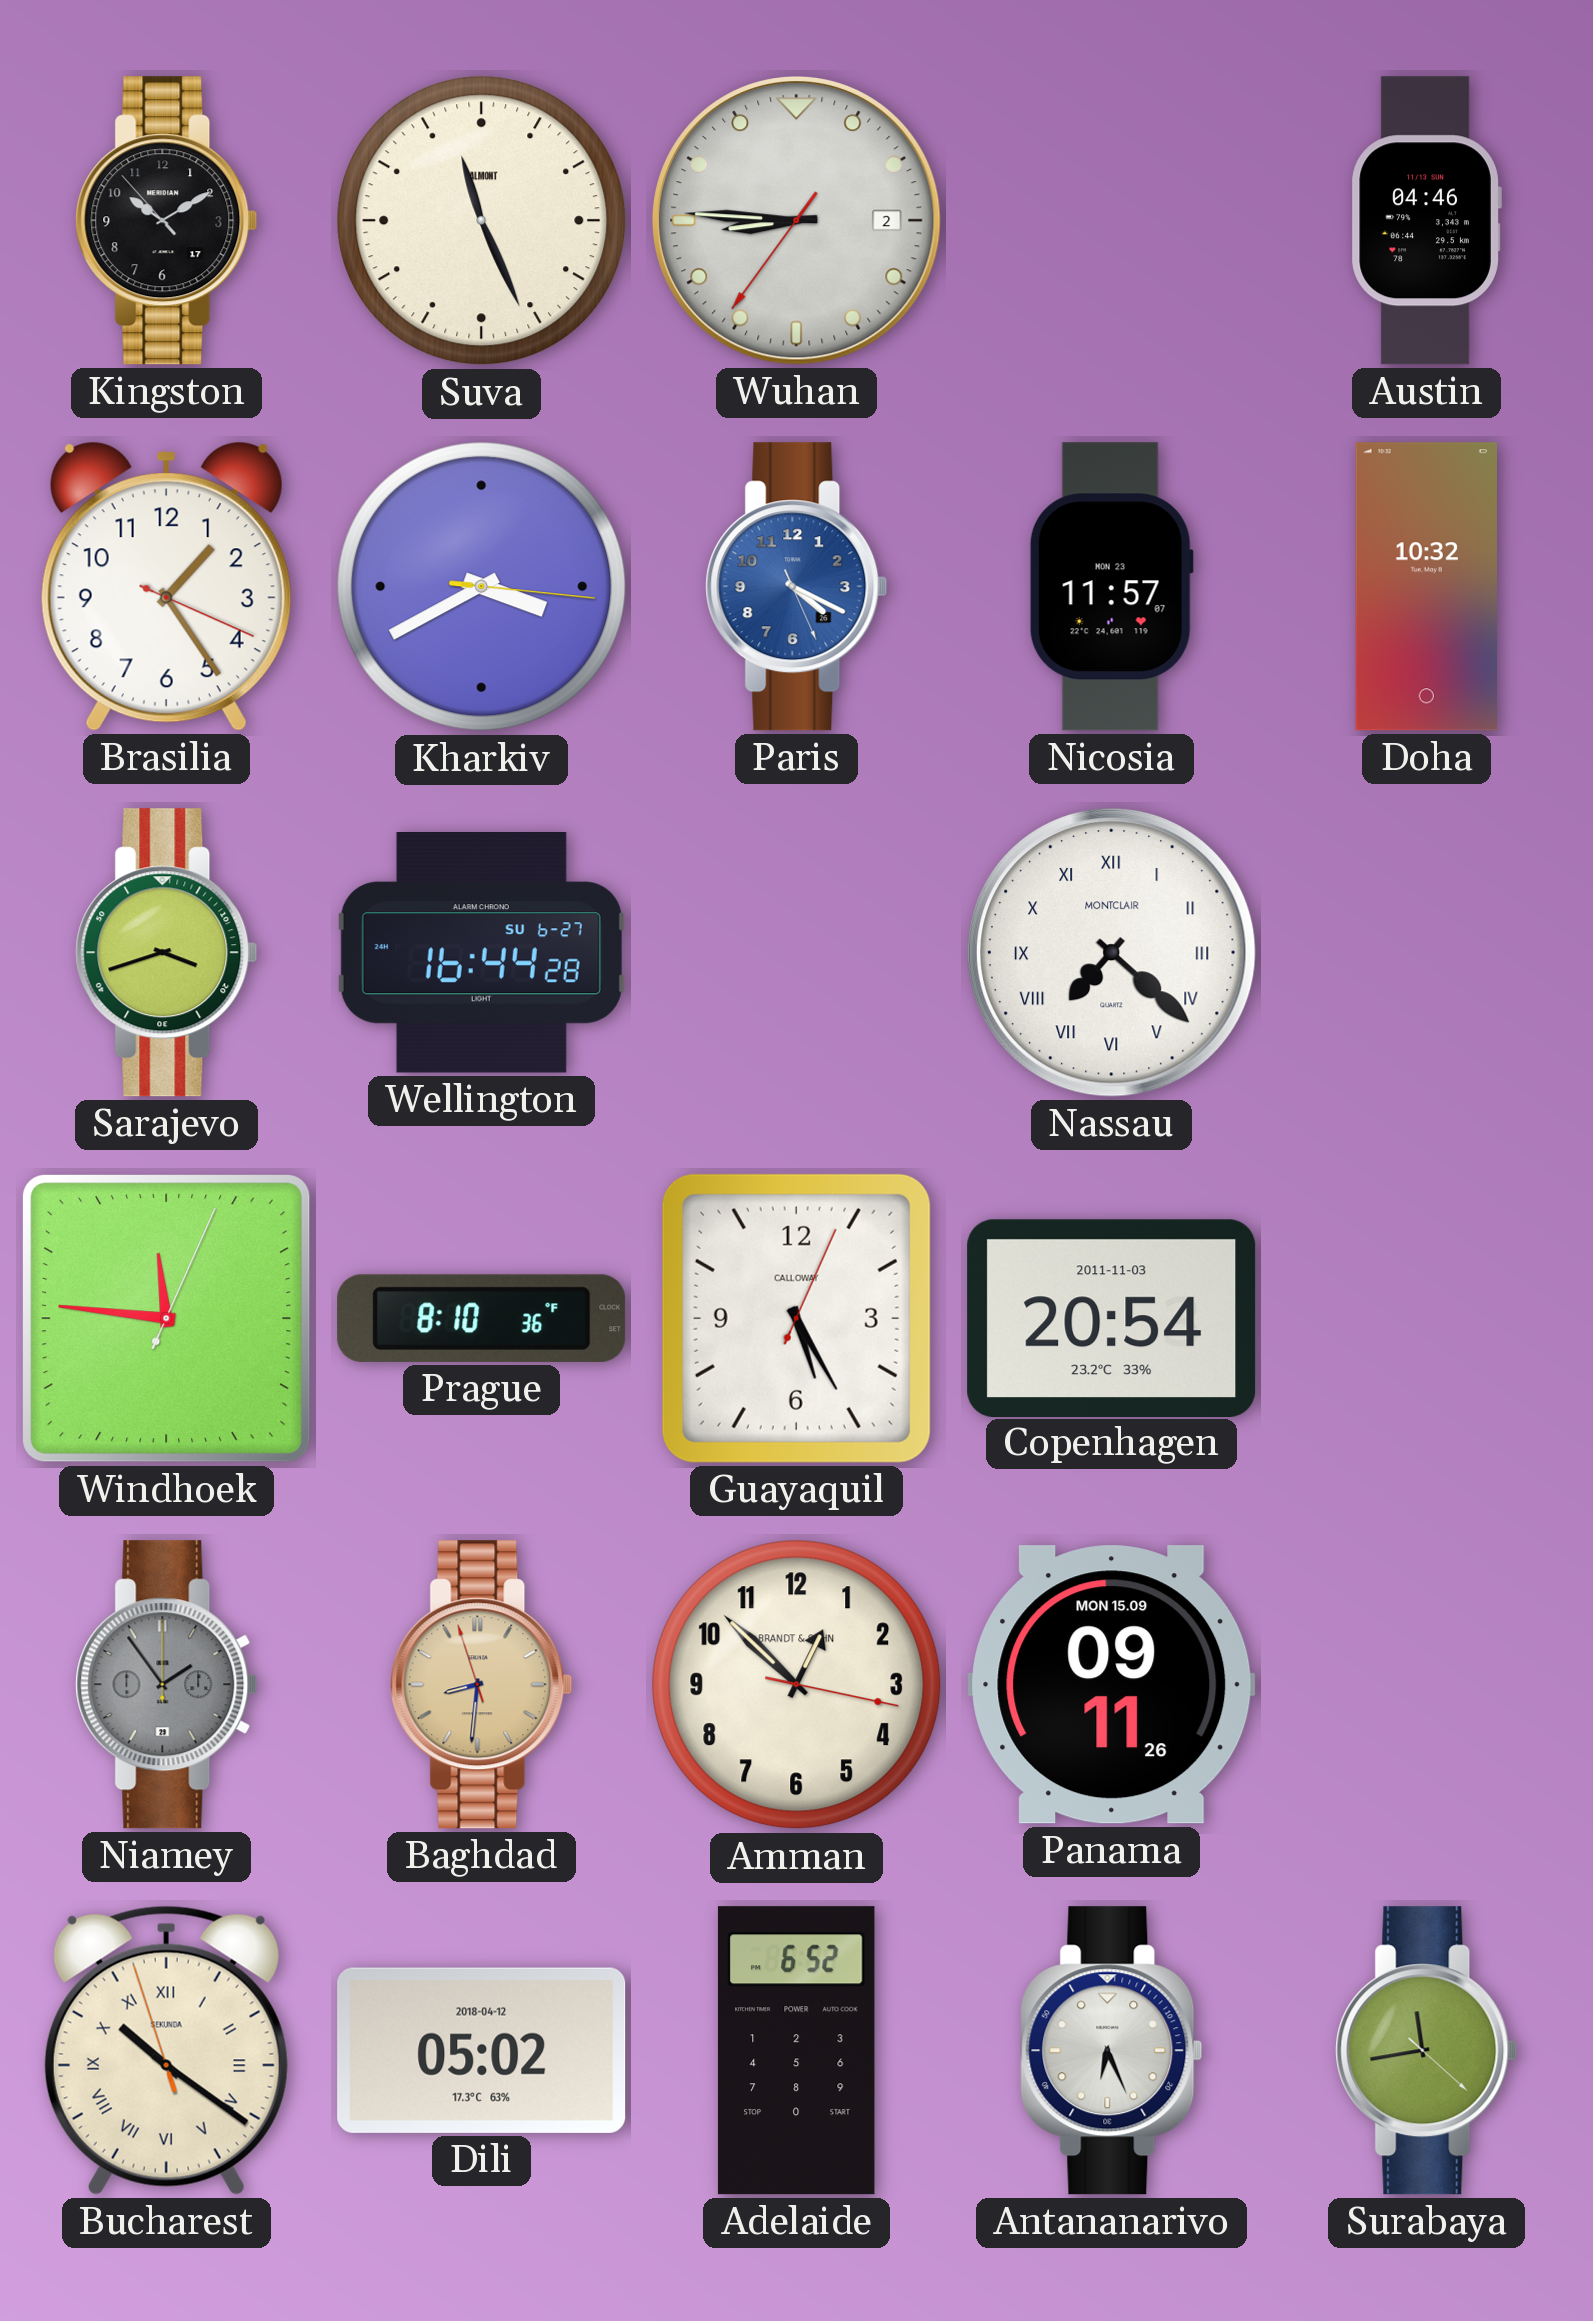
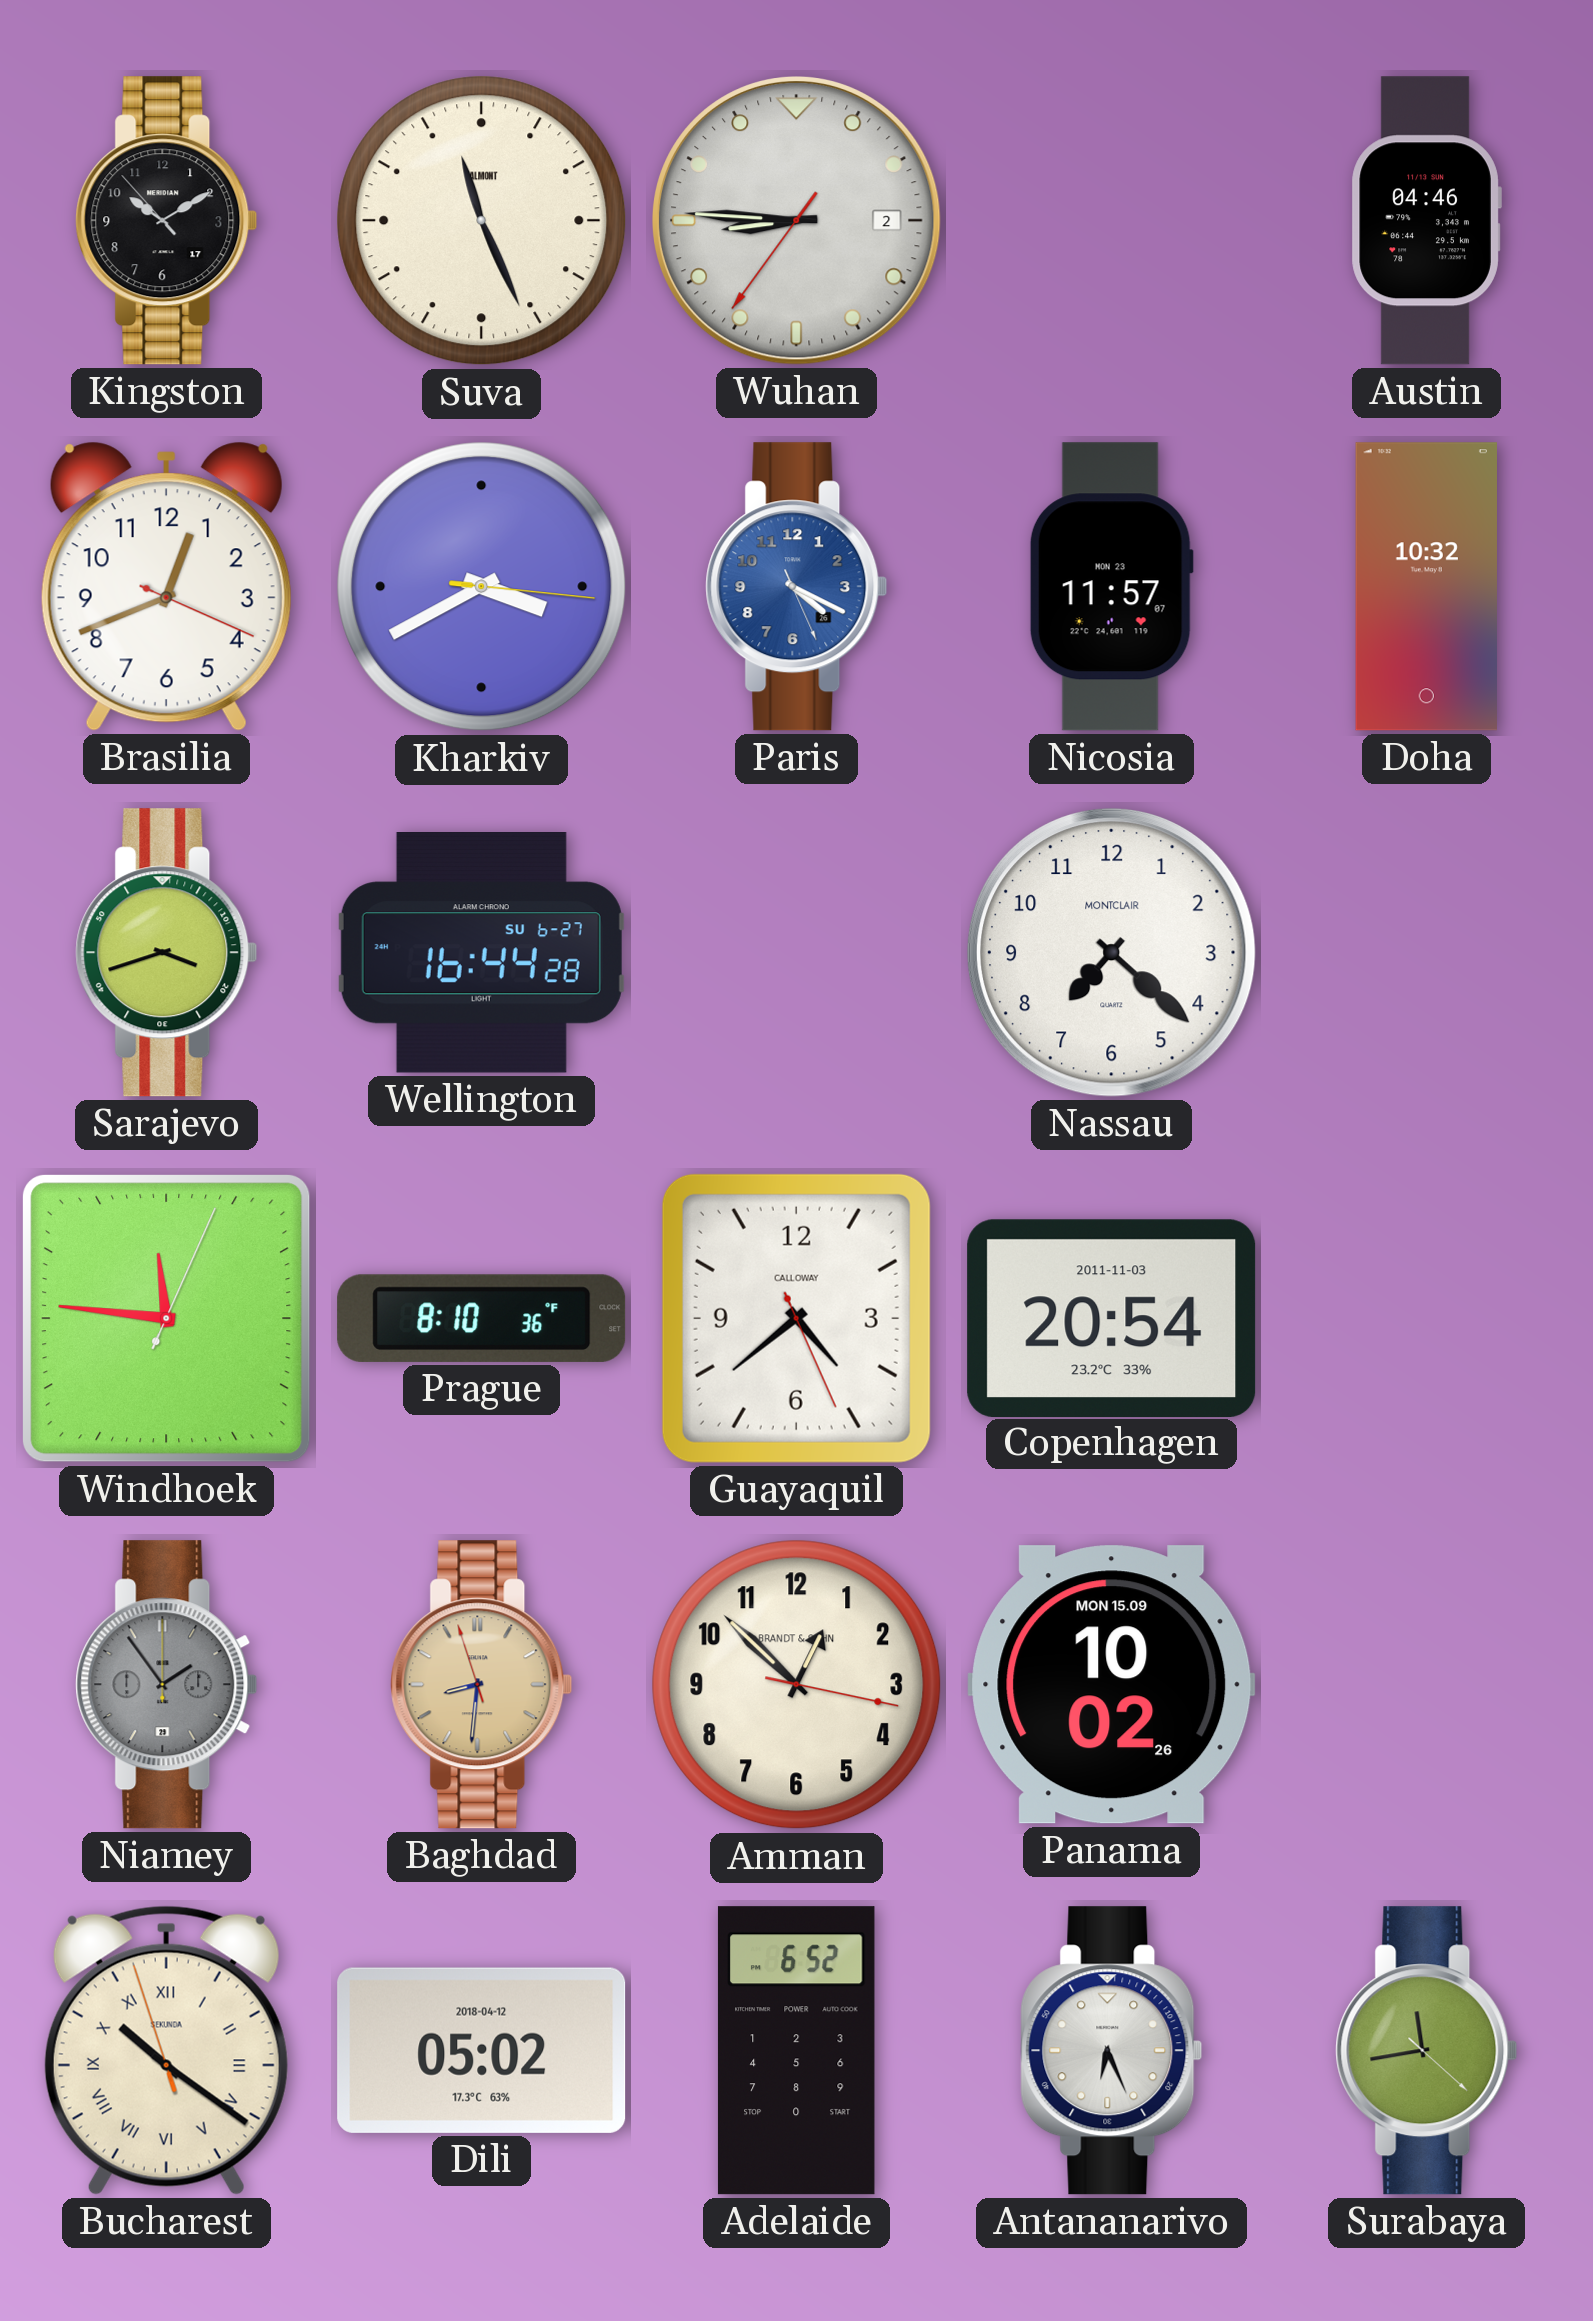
Brasilia: 1:24 -> 12:41
Nassau numerals: Roman -> Arabic
Guayaquil: 5:25 -> 4:38
Panama: 09:11 -> 10:02
